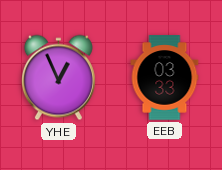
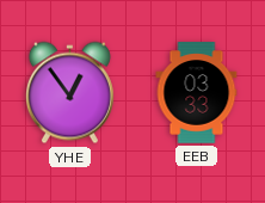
YHE: 12:56 -> 12:54
